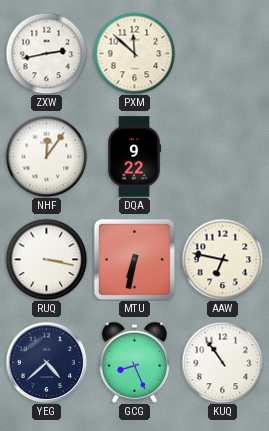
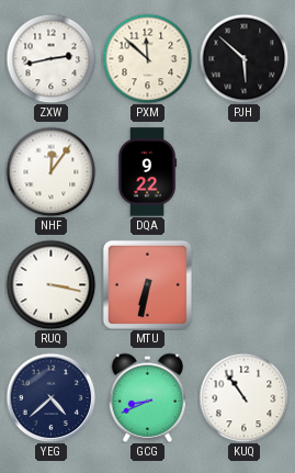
PJH: none -> 5:52
AAW: 6:47 -> none
GCG: 8:26 -> 8:41
